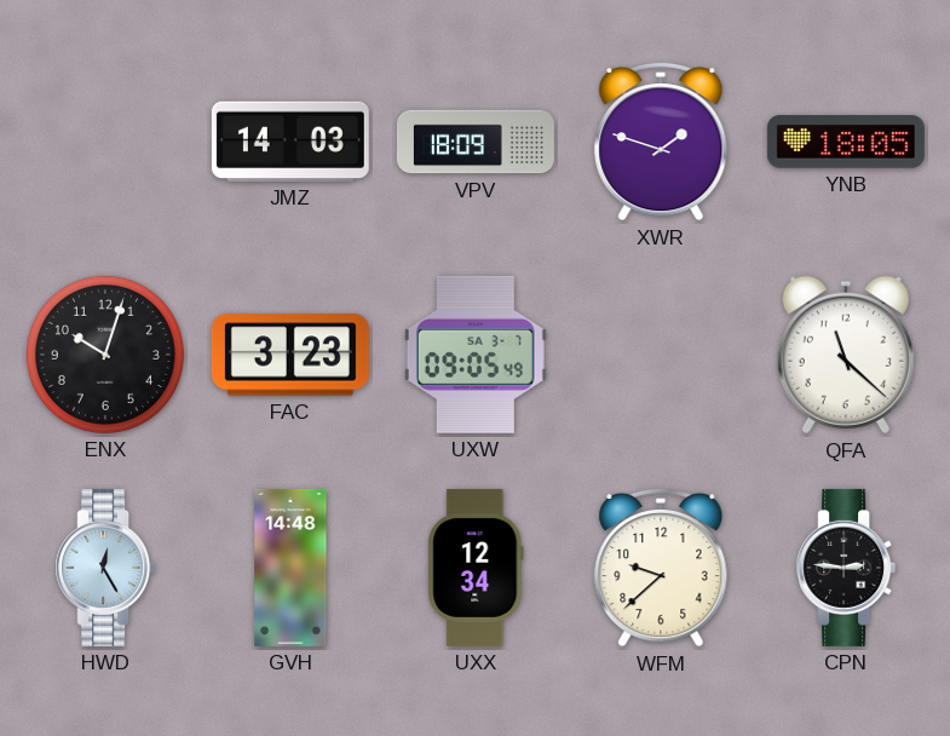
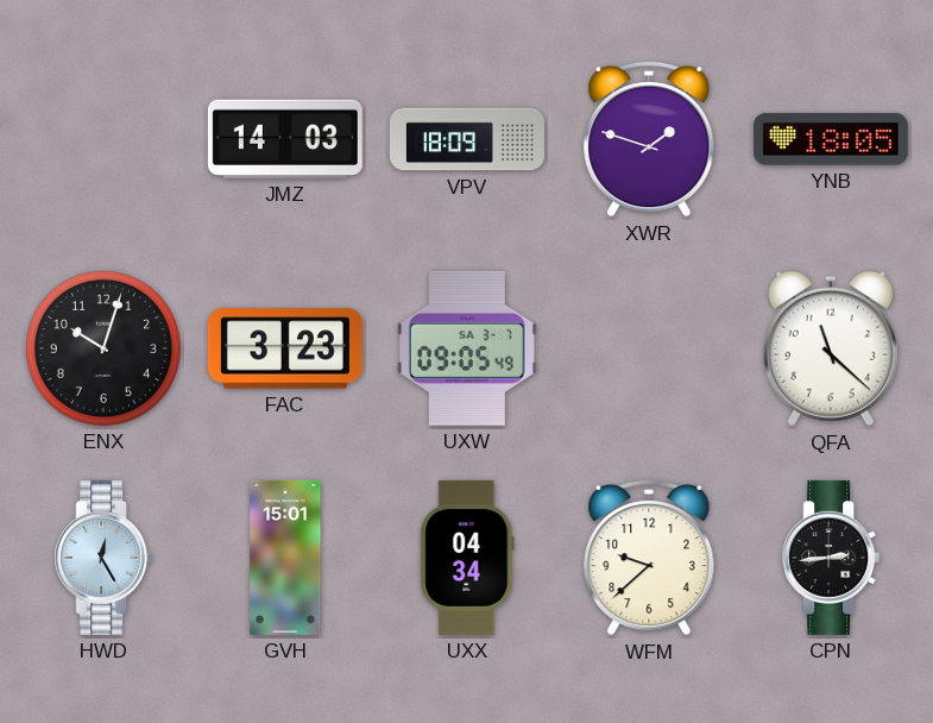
GVH: 14:48 -> 15:01
UXX: 12:34 -> 04:34
CPN: 2:46 -> 2:44
